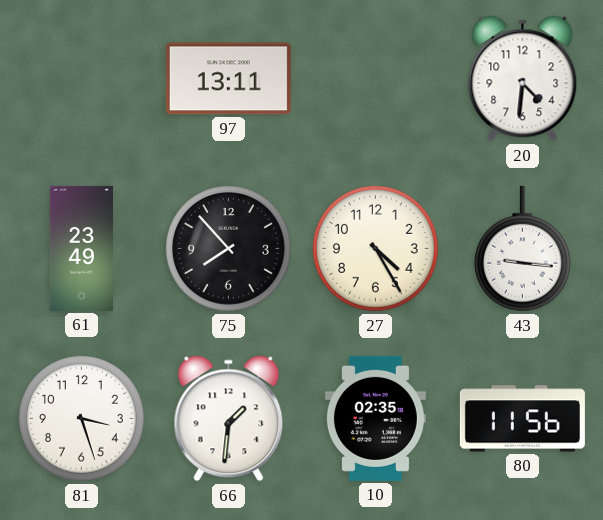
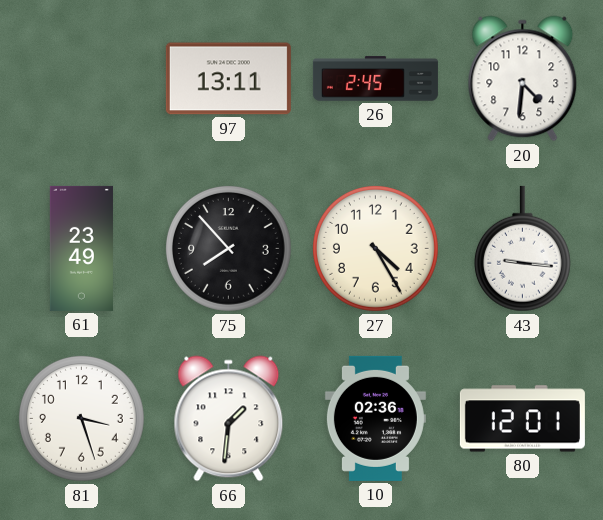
26: none -> 2:45
10: 02:35 -> 02:36
80: 11:56 -> 12:01
